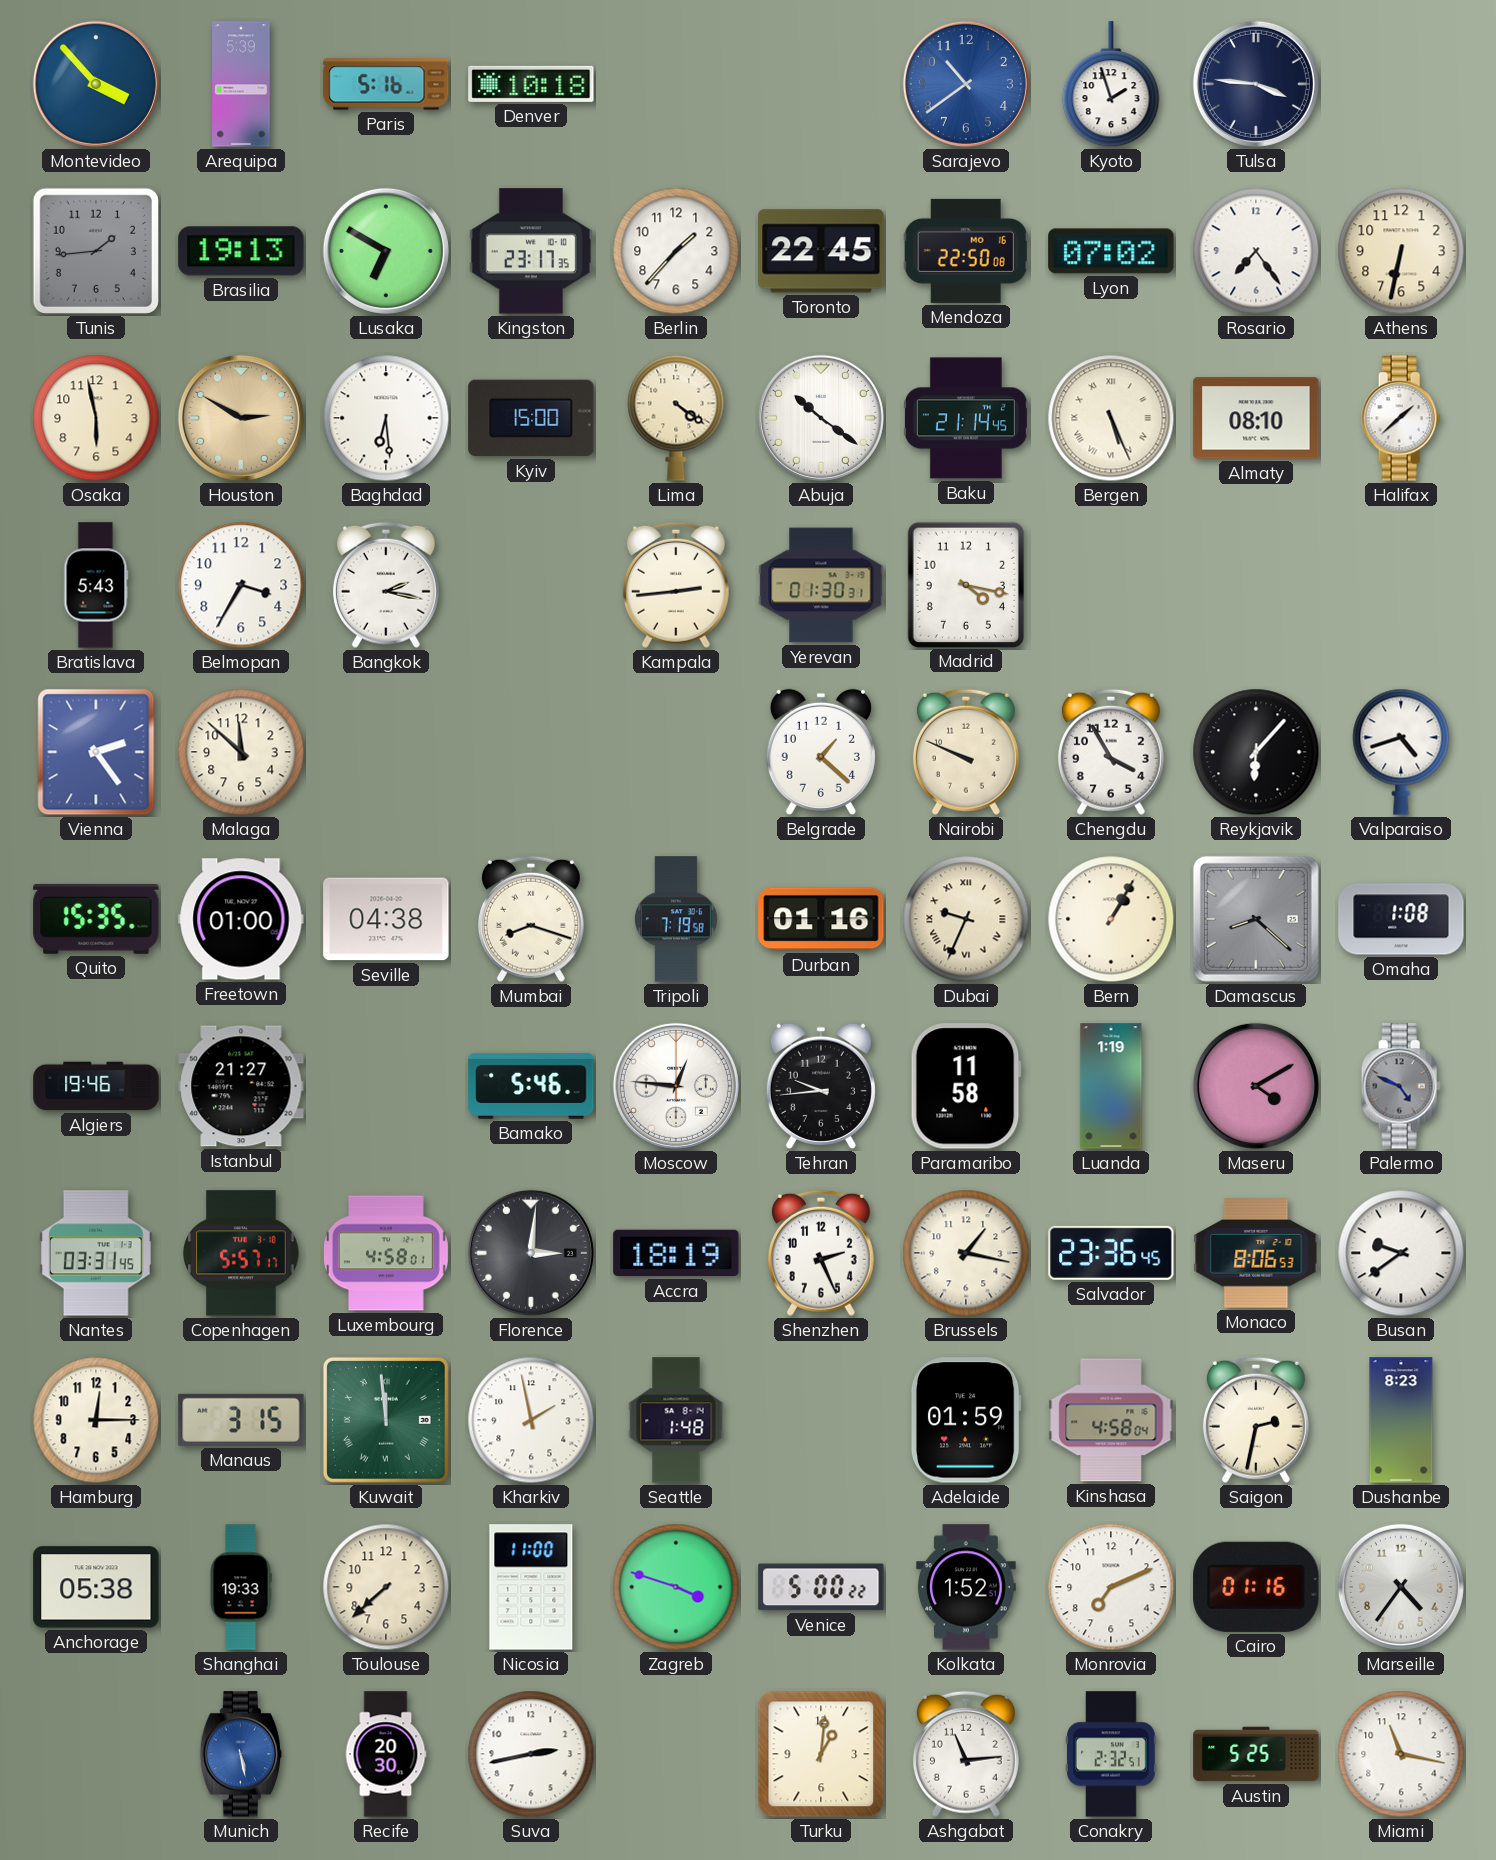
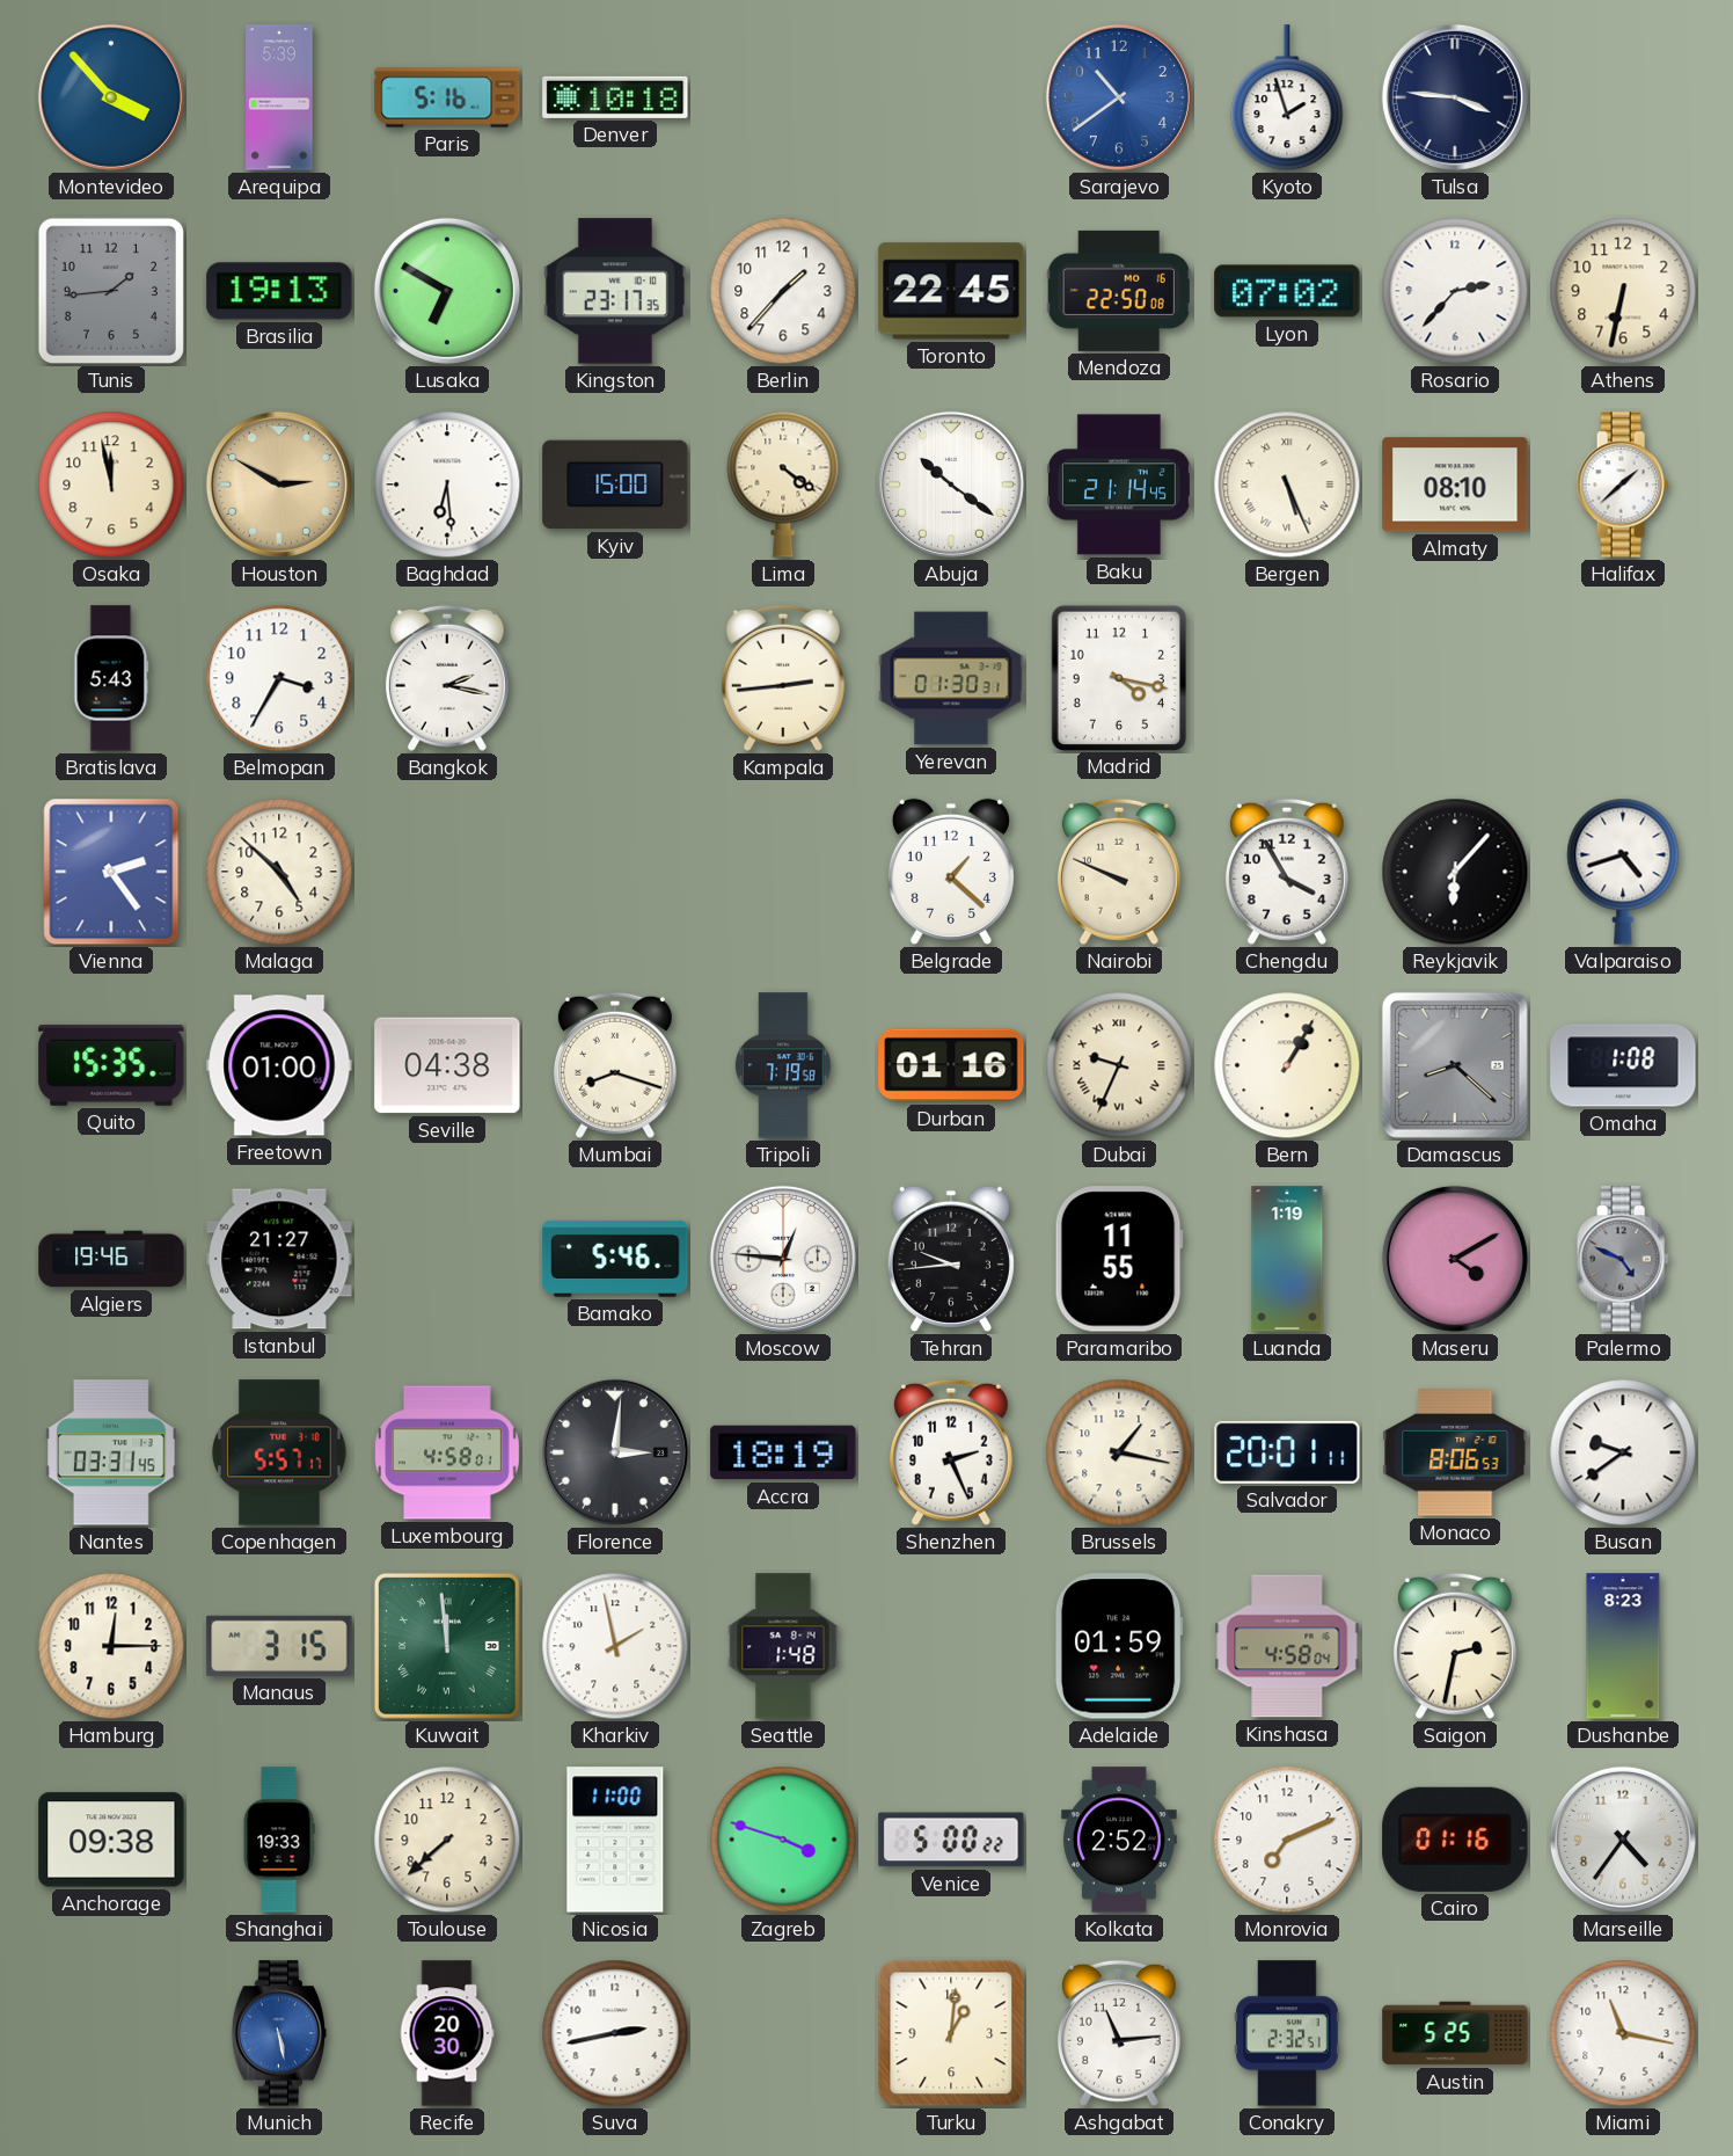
Rosario: 7:24 -> 2:37
Osaka: 5:58 -> 11:58
Malaga: 11:52 -> 4:52
Paramaribo: 11:58 -> 11:55
Salvador: 23:36 -> 20:01
Anchorage: 05:38 -> 09:38
Kolkata: 1:52 -> 2:52
